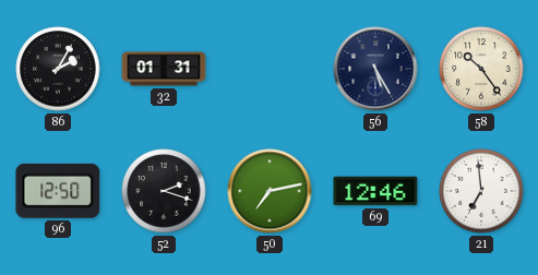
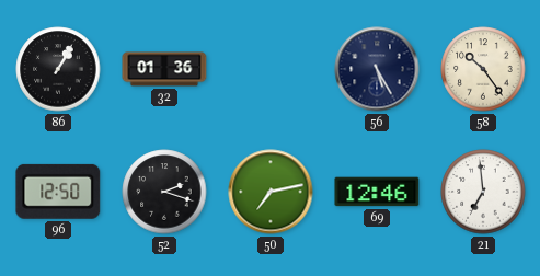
86: 2:05 -> 1:05
32: 01:31 -> 01:36
